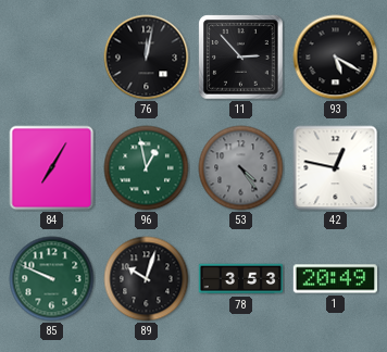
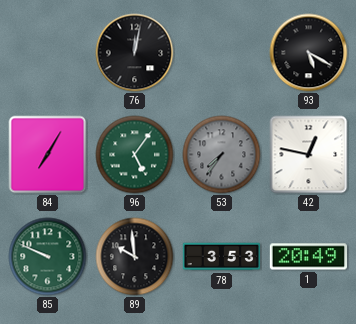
11: 2:53 -> none
96: 12:58 -> 5:06
53: 4:24 -> 7:36
89: 10:03 -> 9:59
